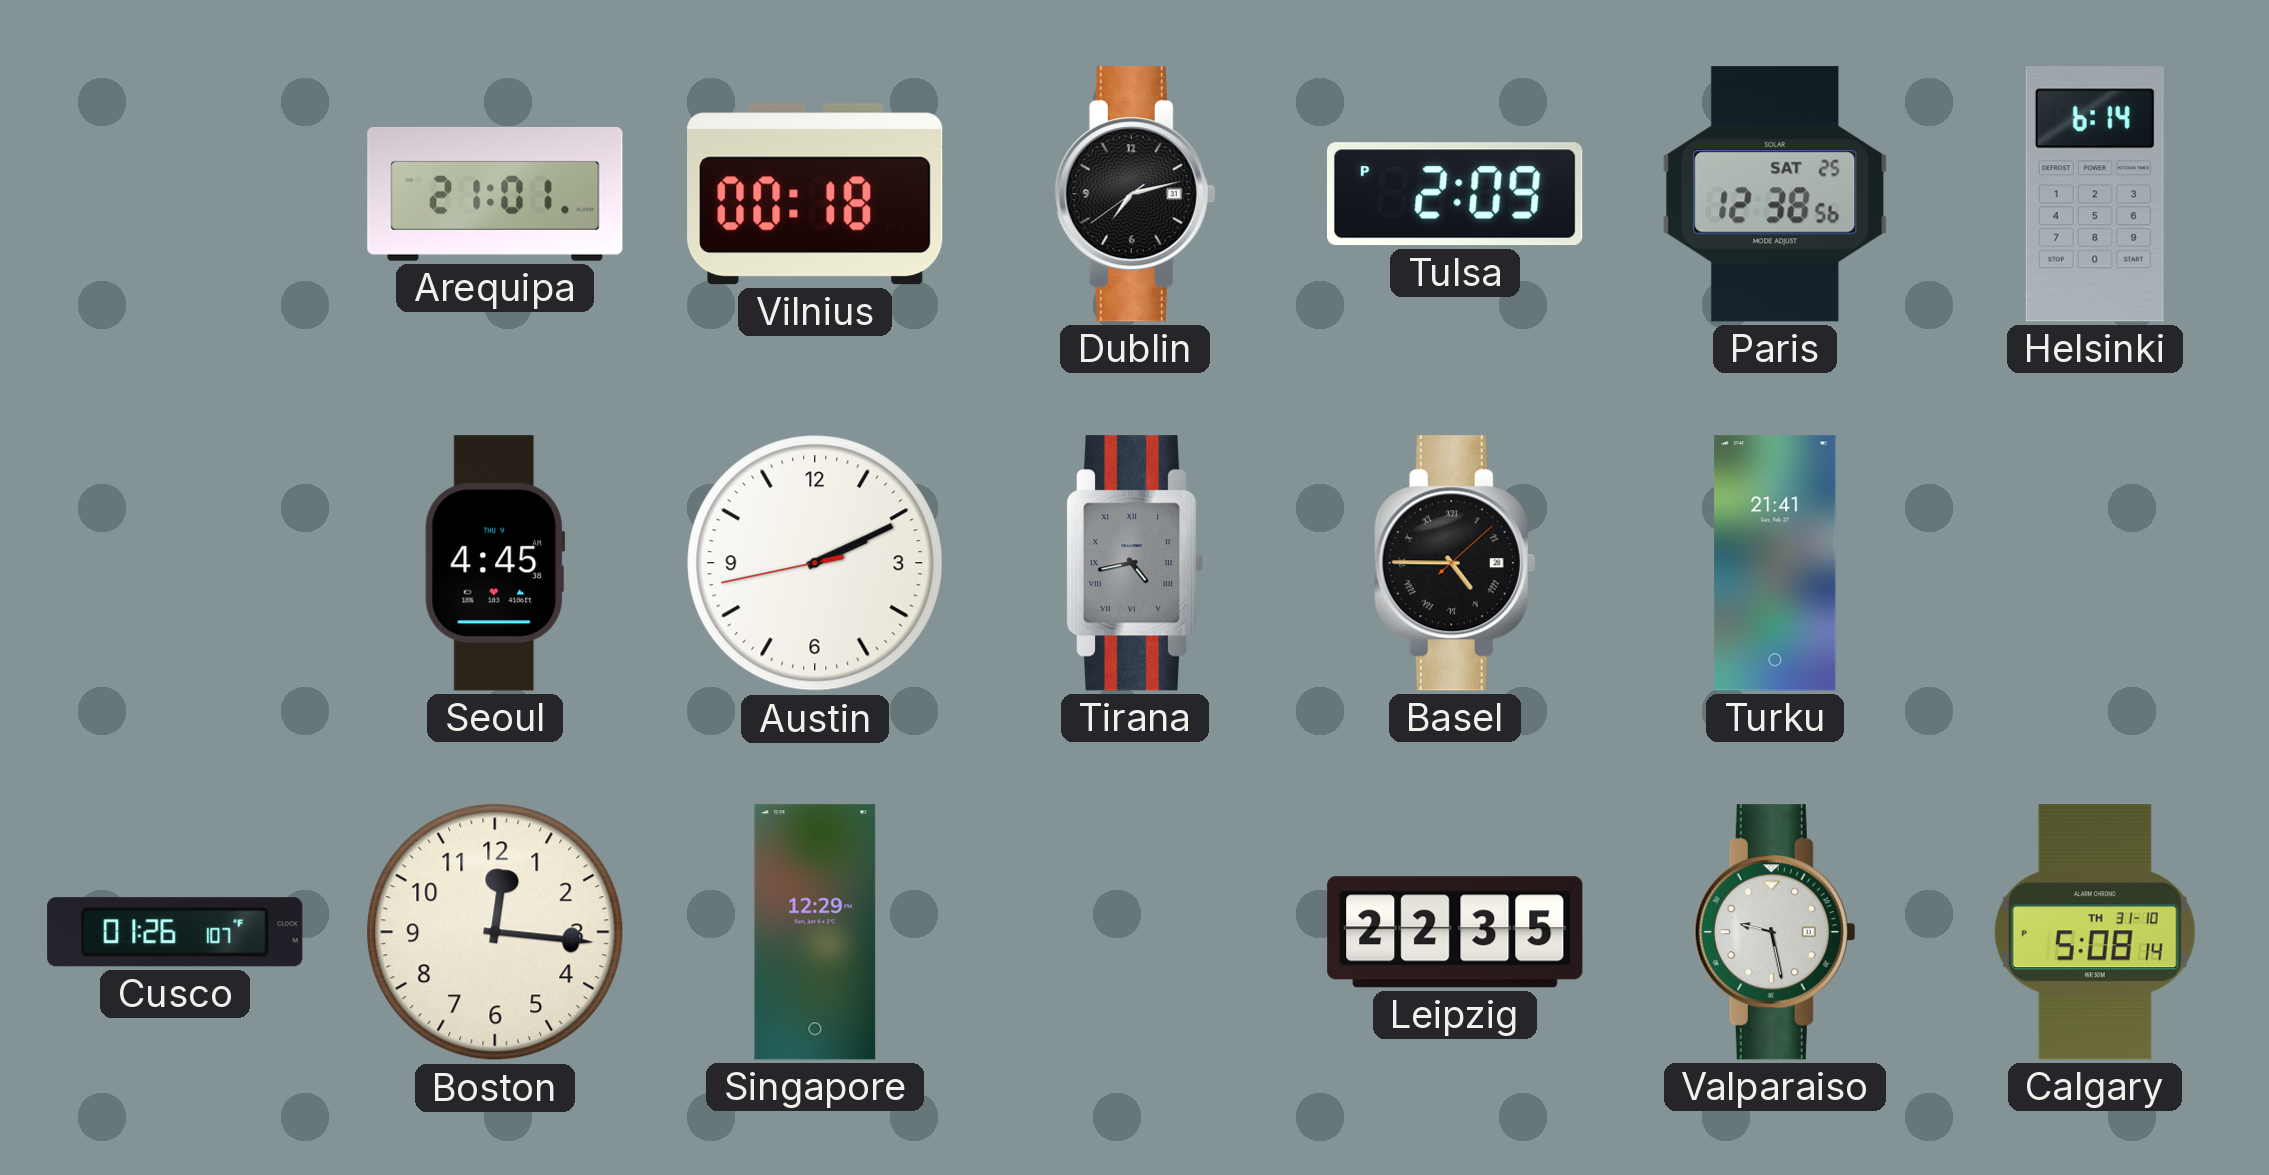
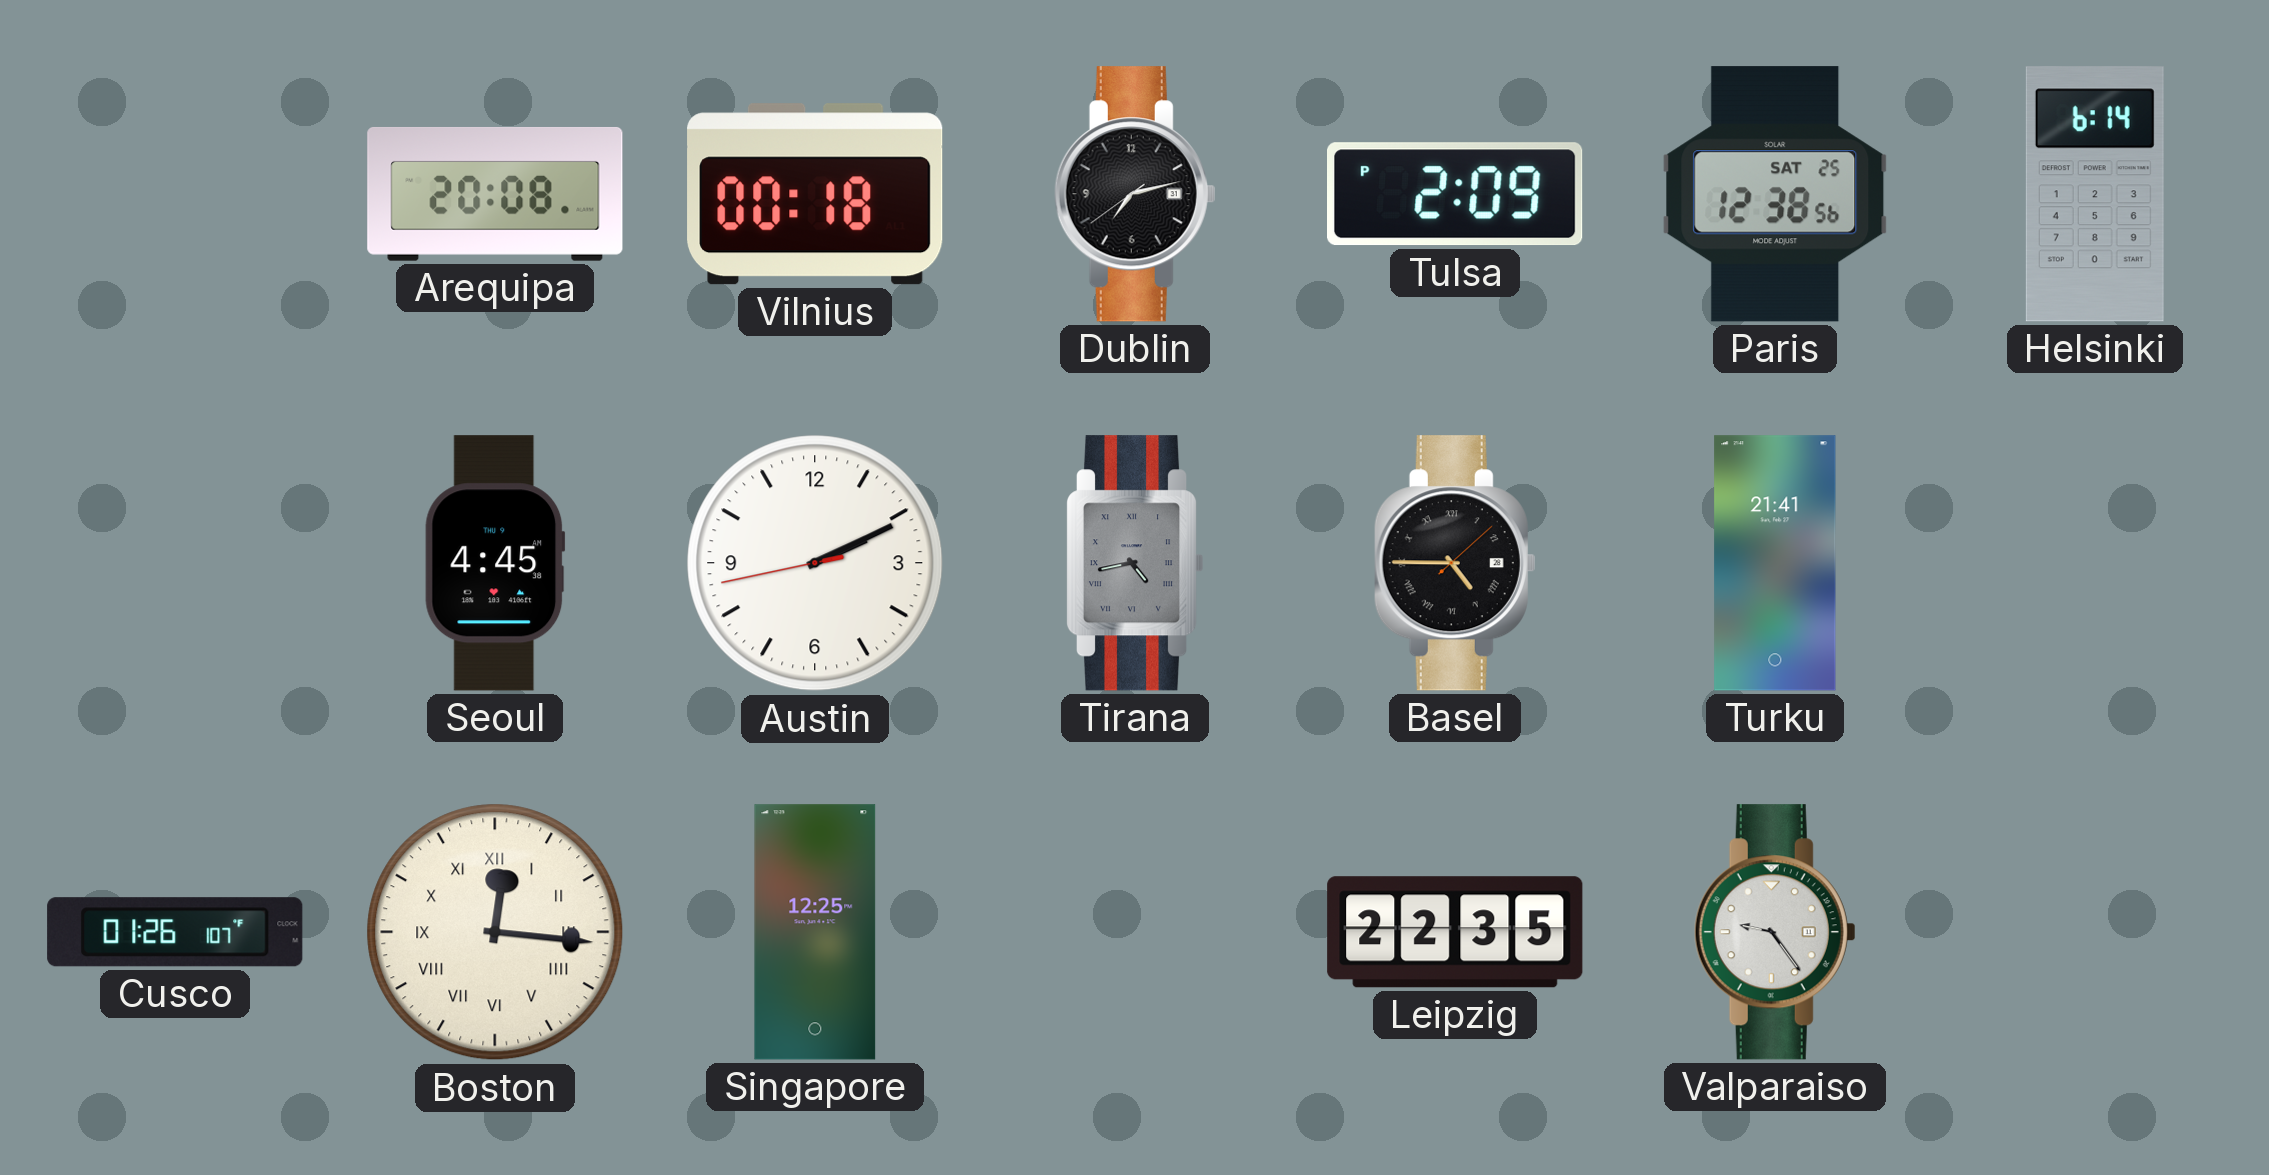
Arequipa: 21:01 -> 20:08
Boston numerals: Arabic -> Roman
Singapore: 12:29 -> 12:25
Valparaiso: 9:28 -> 9:24
Calgary: 5:08 -> none
